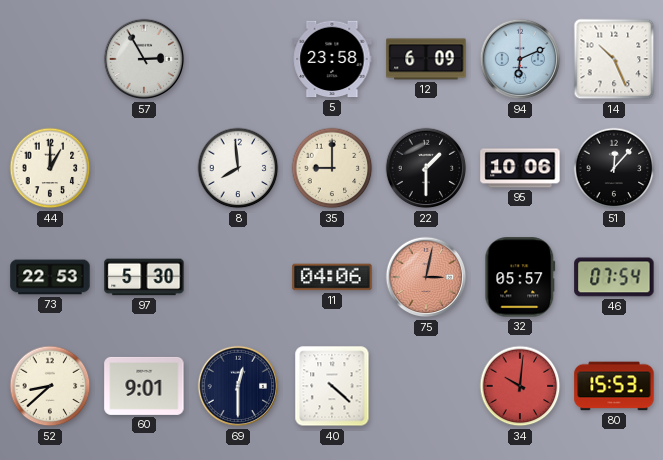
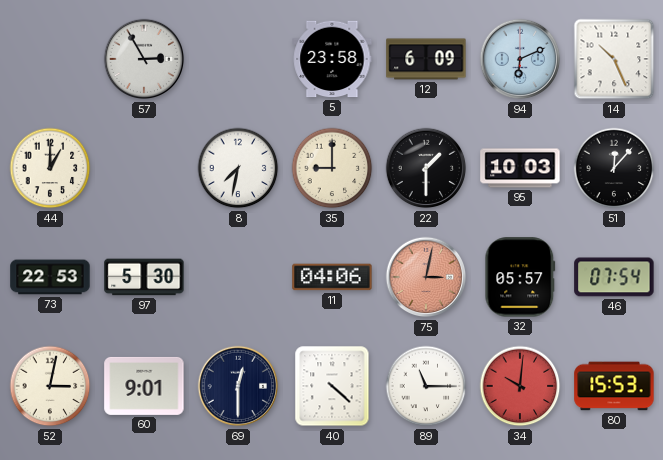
8: 7:59 -> 7:32
95: 10:06 -> 10:03
52: 8:38 -> 3:02
89: none -> 11:15
